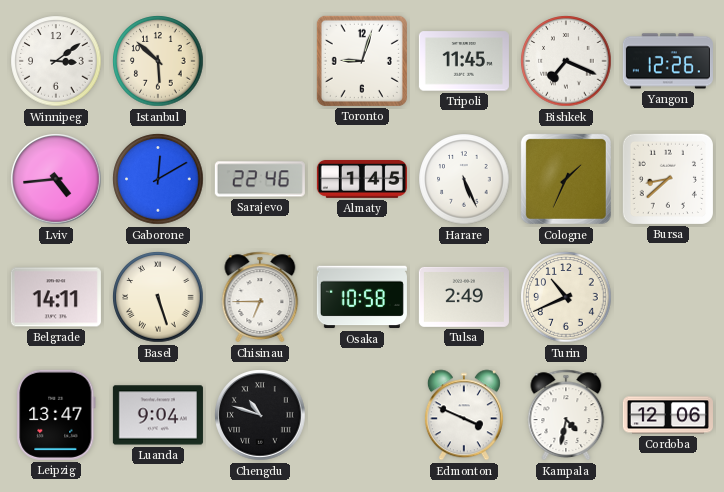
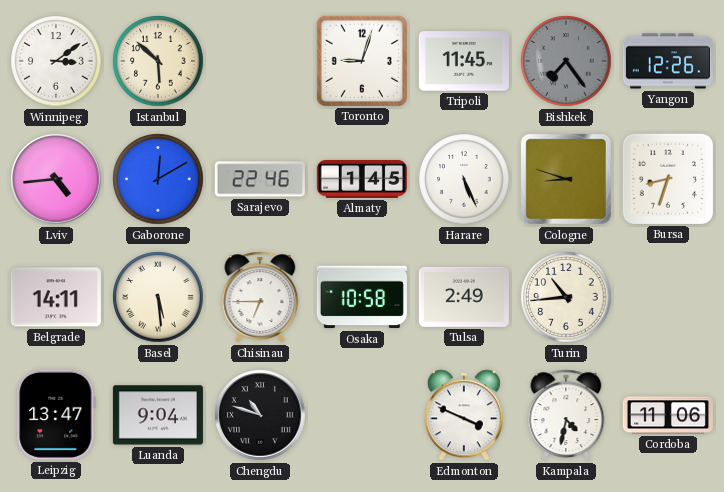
Bishkek: 7:19 -> 7:24
Bishkek dial: white -> grey
Cologne: 1:34 -> 8:48
Bursa: 8:38 -> 8:33
Basel: 5:27 -> 5:29
Turin: 10:41 -> 10:44
Cordoba: 12:06 -> 11:06
